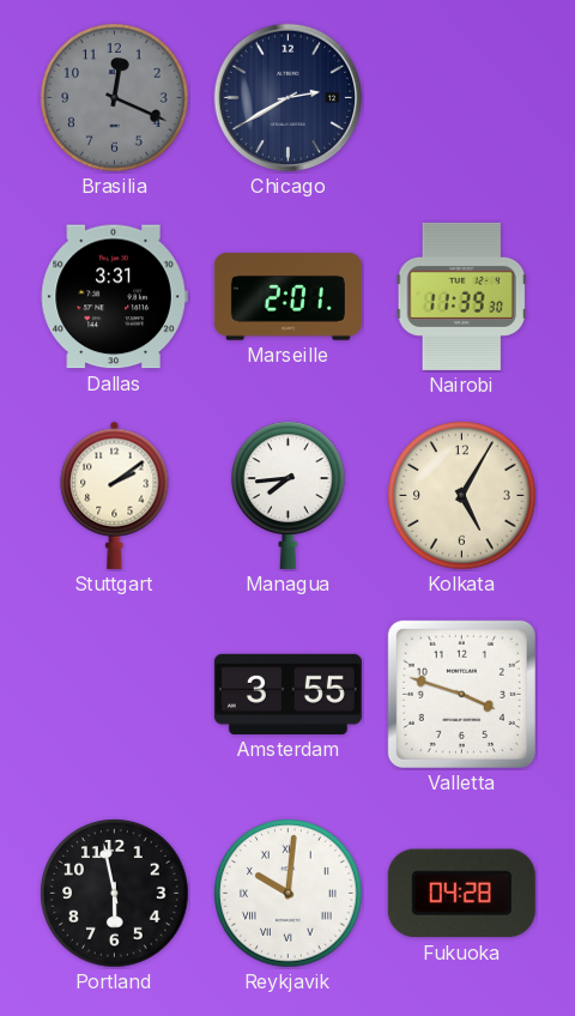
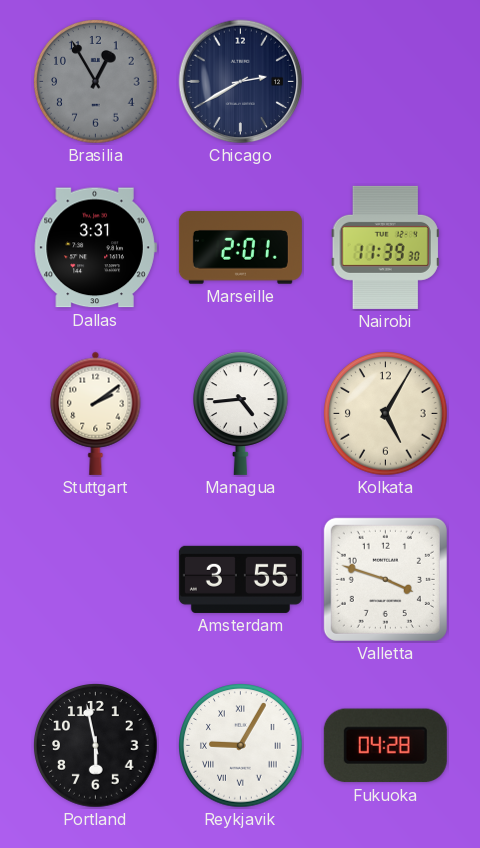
Brasilia: 12:19 -> 12:55
Managua: 7:44 -> 4:44
Reykjavik: 10:01 -> 9:05
